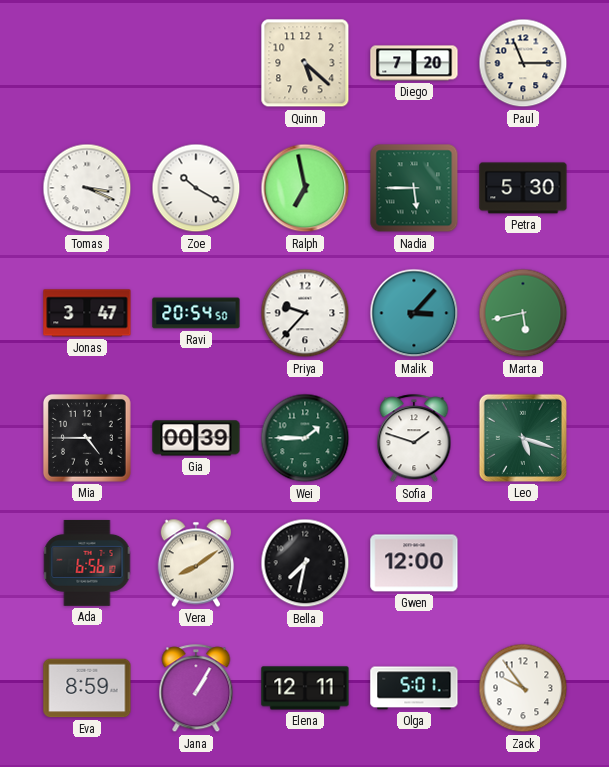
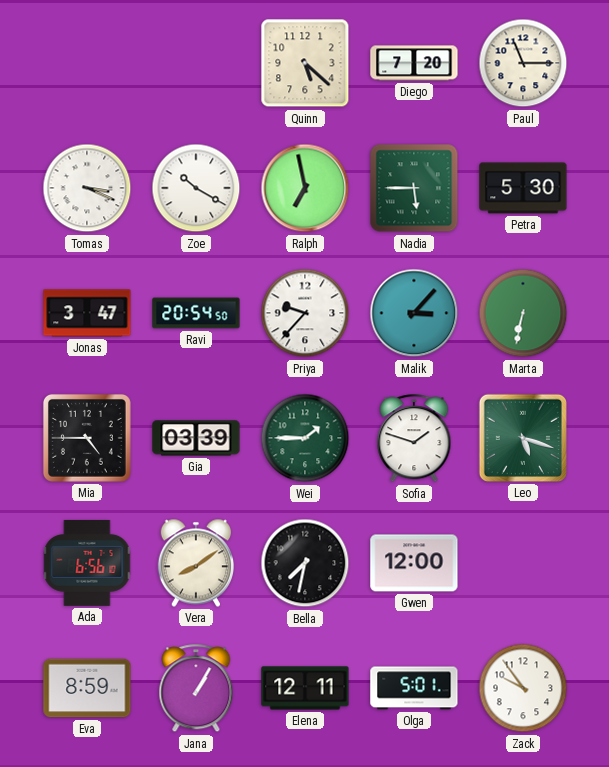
Marta: 5:43 -> 6:32
Gia: 00:39 -> 03:39
